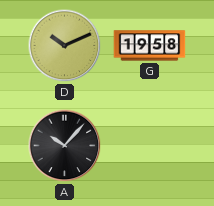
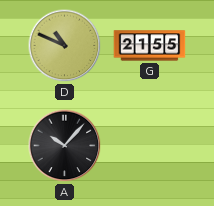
D: 10:11 -> 10:49
G: 19:58 -> 21:55
